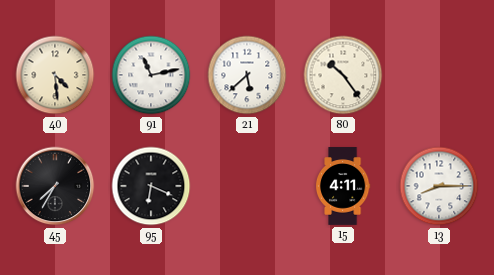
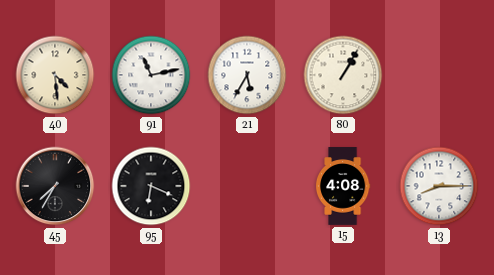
21: 5:38 -> 5:35
80: 10:24 -> 1:05
15: 4:11 -> 4:08
